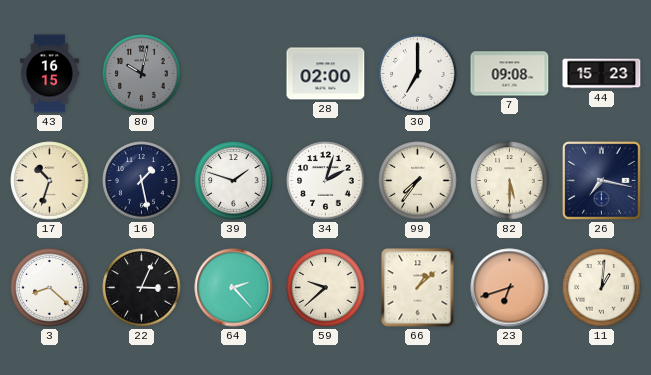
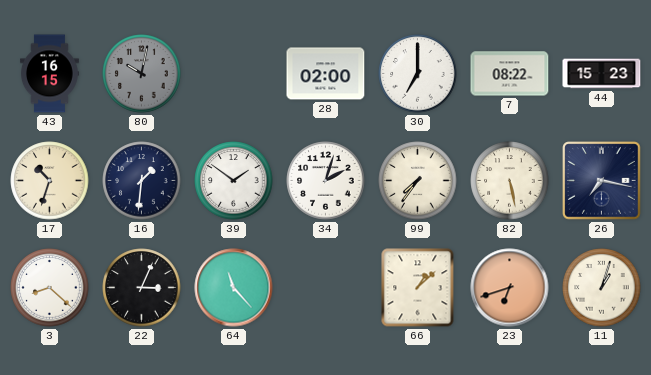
7: 09:08 -> 08:22
16: 1:28 -> 1:31
39: 1:48 -> 1:51
82: 5:30 -> 5:28
64: 2:23 -> 11:23
59: 9:38 -> none
11: 1:01 -> 1:03
